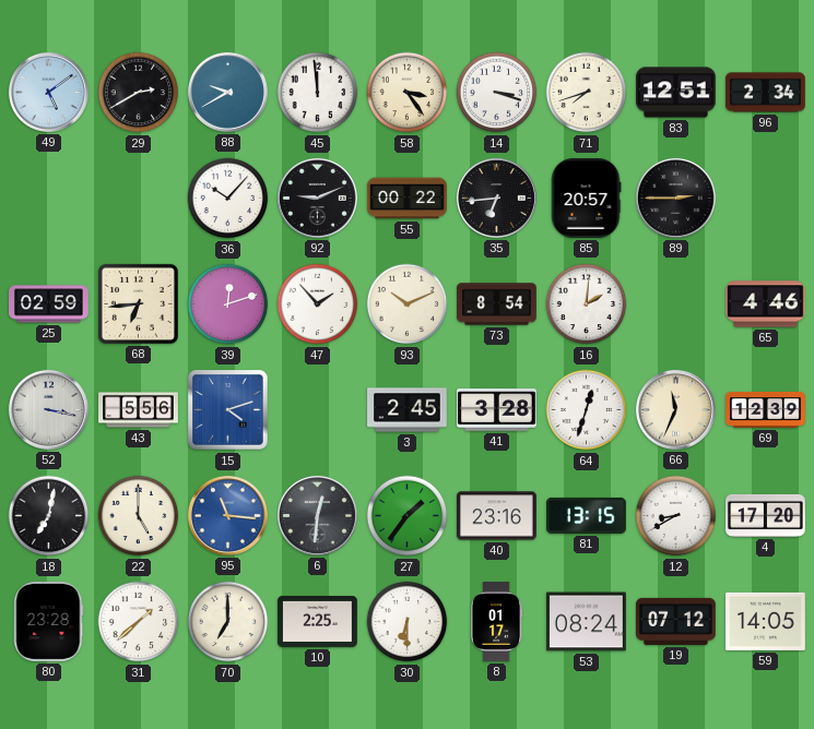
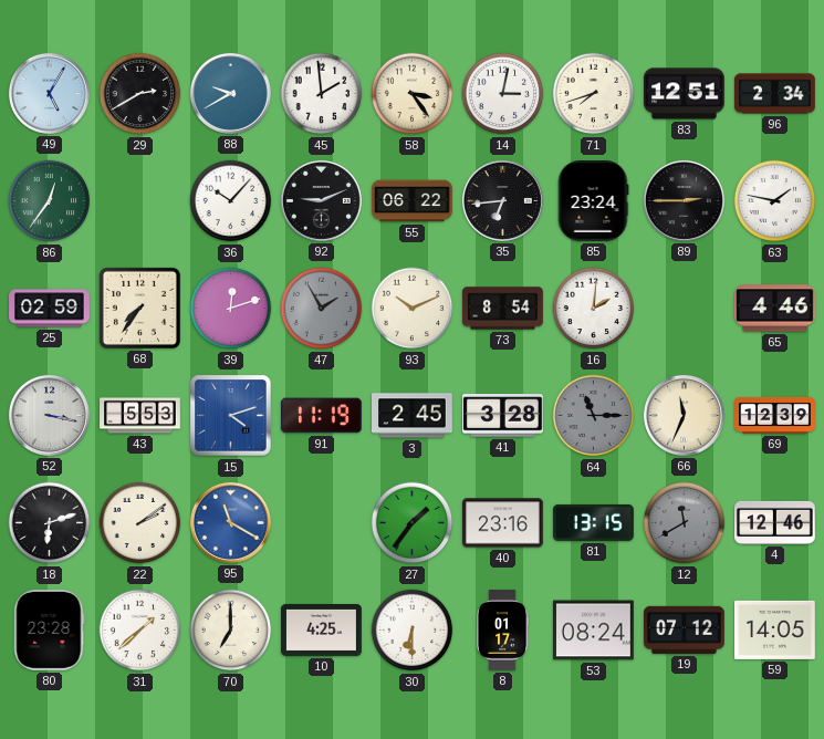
49: 5:09 -> 5:05
45: 11:59 -> 1:59
14: 3:18 -> 3:02
86: none -> 12:36
55: 00:22 -> 06:22
85: 20:57 -> 23:24
63: none -> 1:47
68: 6:44 -> 7:36
47: 1:53 -> 1:55
47 dial: white -> grey
43: 5:56 -> 5:53
91: none -> 11:19
64: 12:33 -> 11:15
64 dial: white -> grey
18: 7:02 -> 6:12
22: 5:00 -> 2:09
95: 11:16 -> 11:20
6: 12:31 -> none
12: 8:40 -> 11:40
12 dial: white -> grey
4: 17:20 -> 12:46
10: 2:25 -> 4:25
